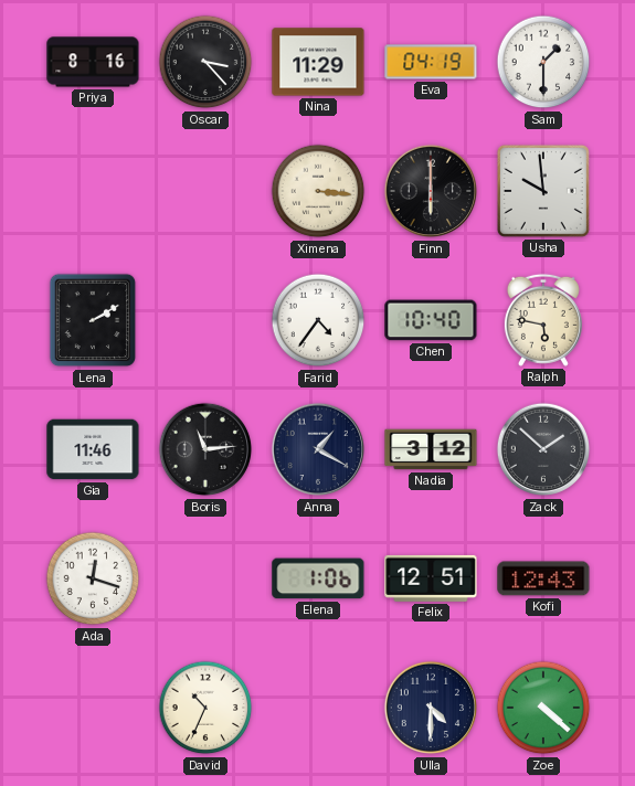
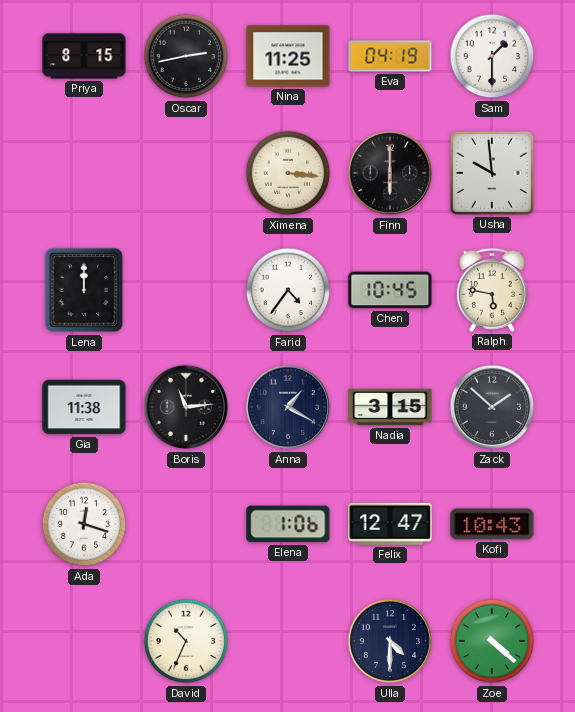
Priya: 8:16 -> 8:15
Oscar: 3:23 -> 2:43
Nina: 11:29 -> 11:25
Lena: 2:10 -> 12:00
Chen: 10:40 -> 10:45
Gia: 11:46 -> 11:38
Nadia: 3:12 -> 3:15
Felix: 12:51 -> 12:47
Kofi: 12:43 -> 10:43
